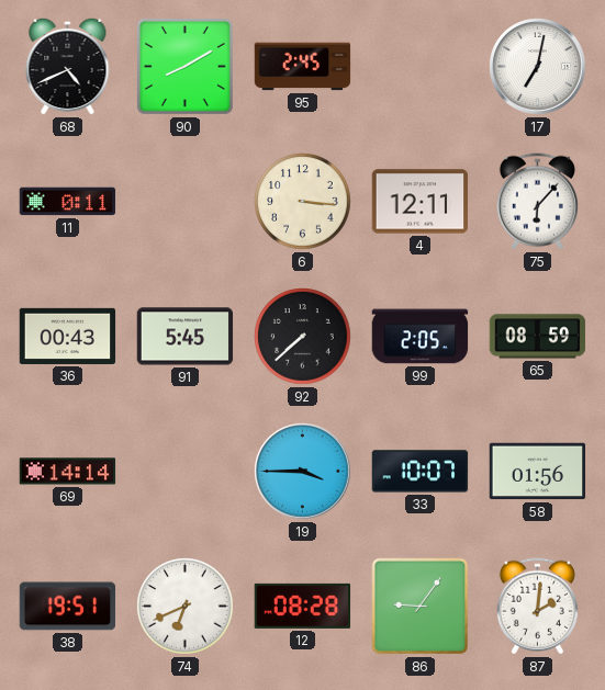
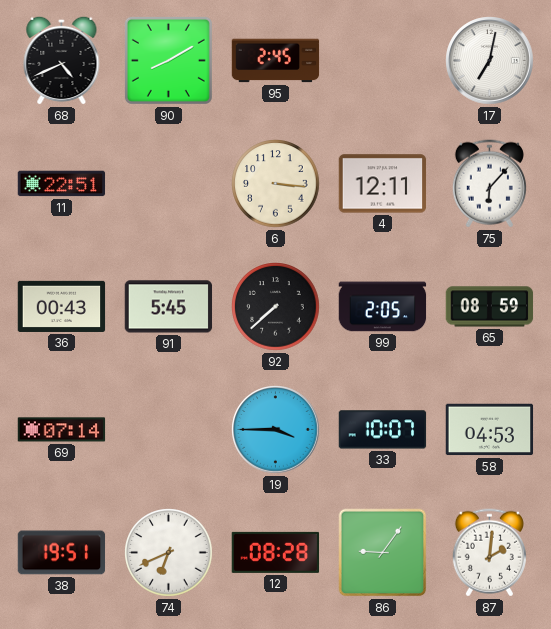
11: 0:11 -> 22:51
69: 14:14 -> 07:14
58: 01:56 -> 04:53
